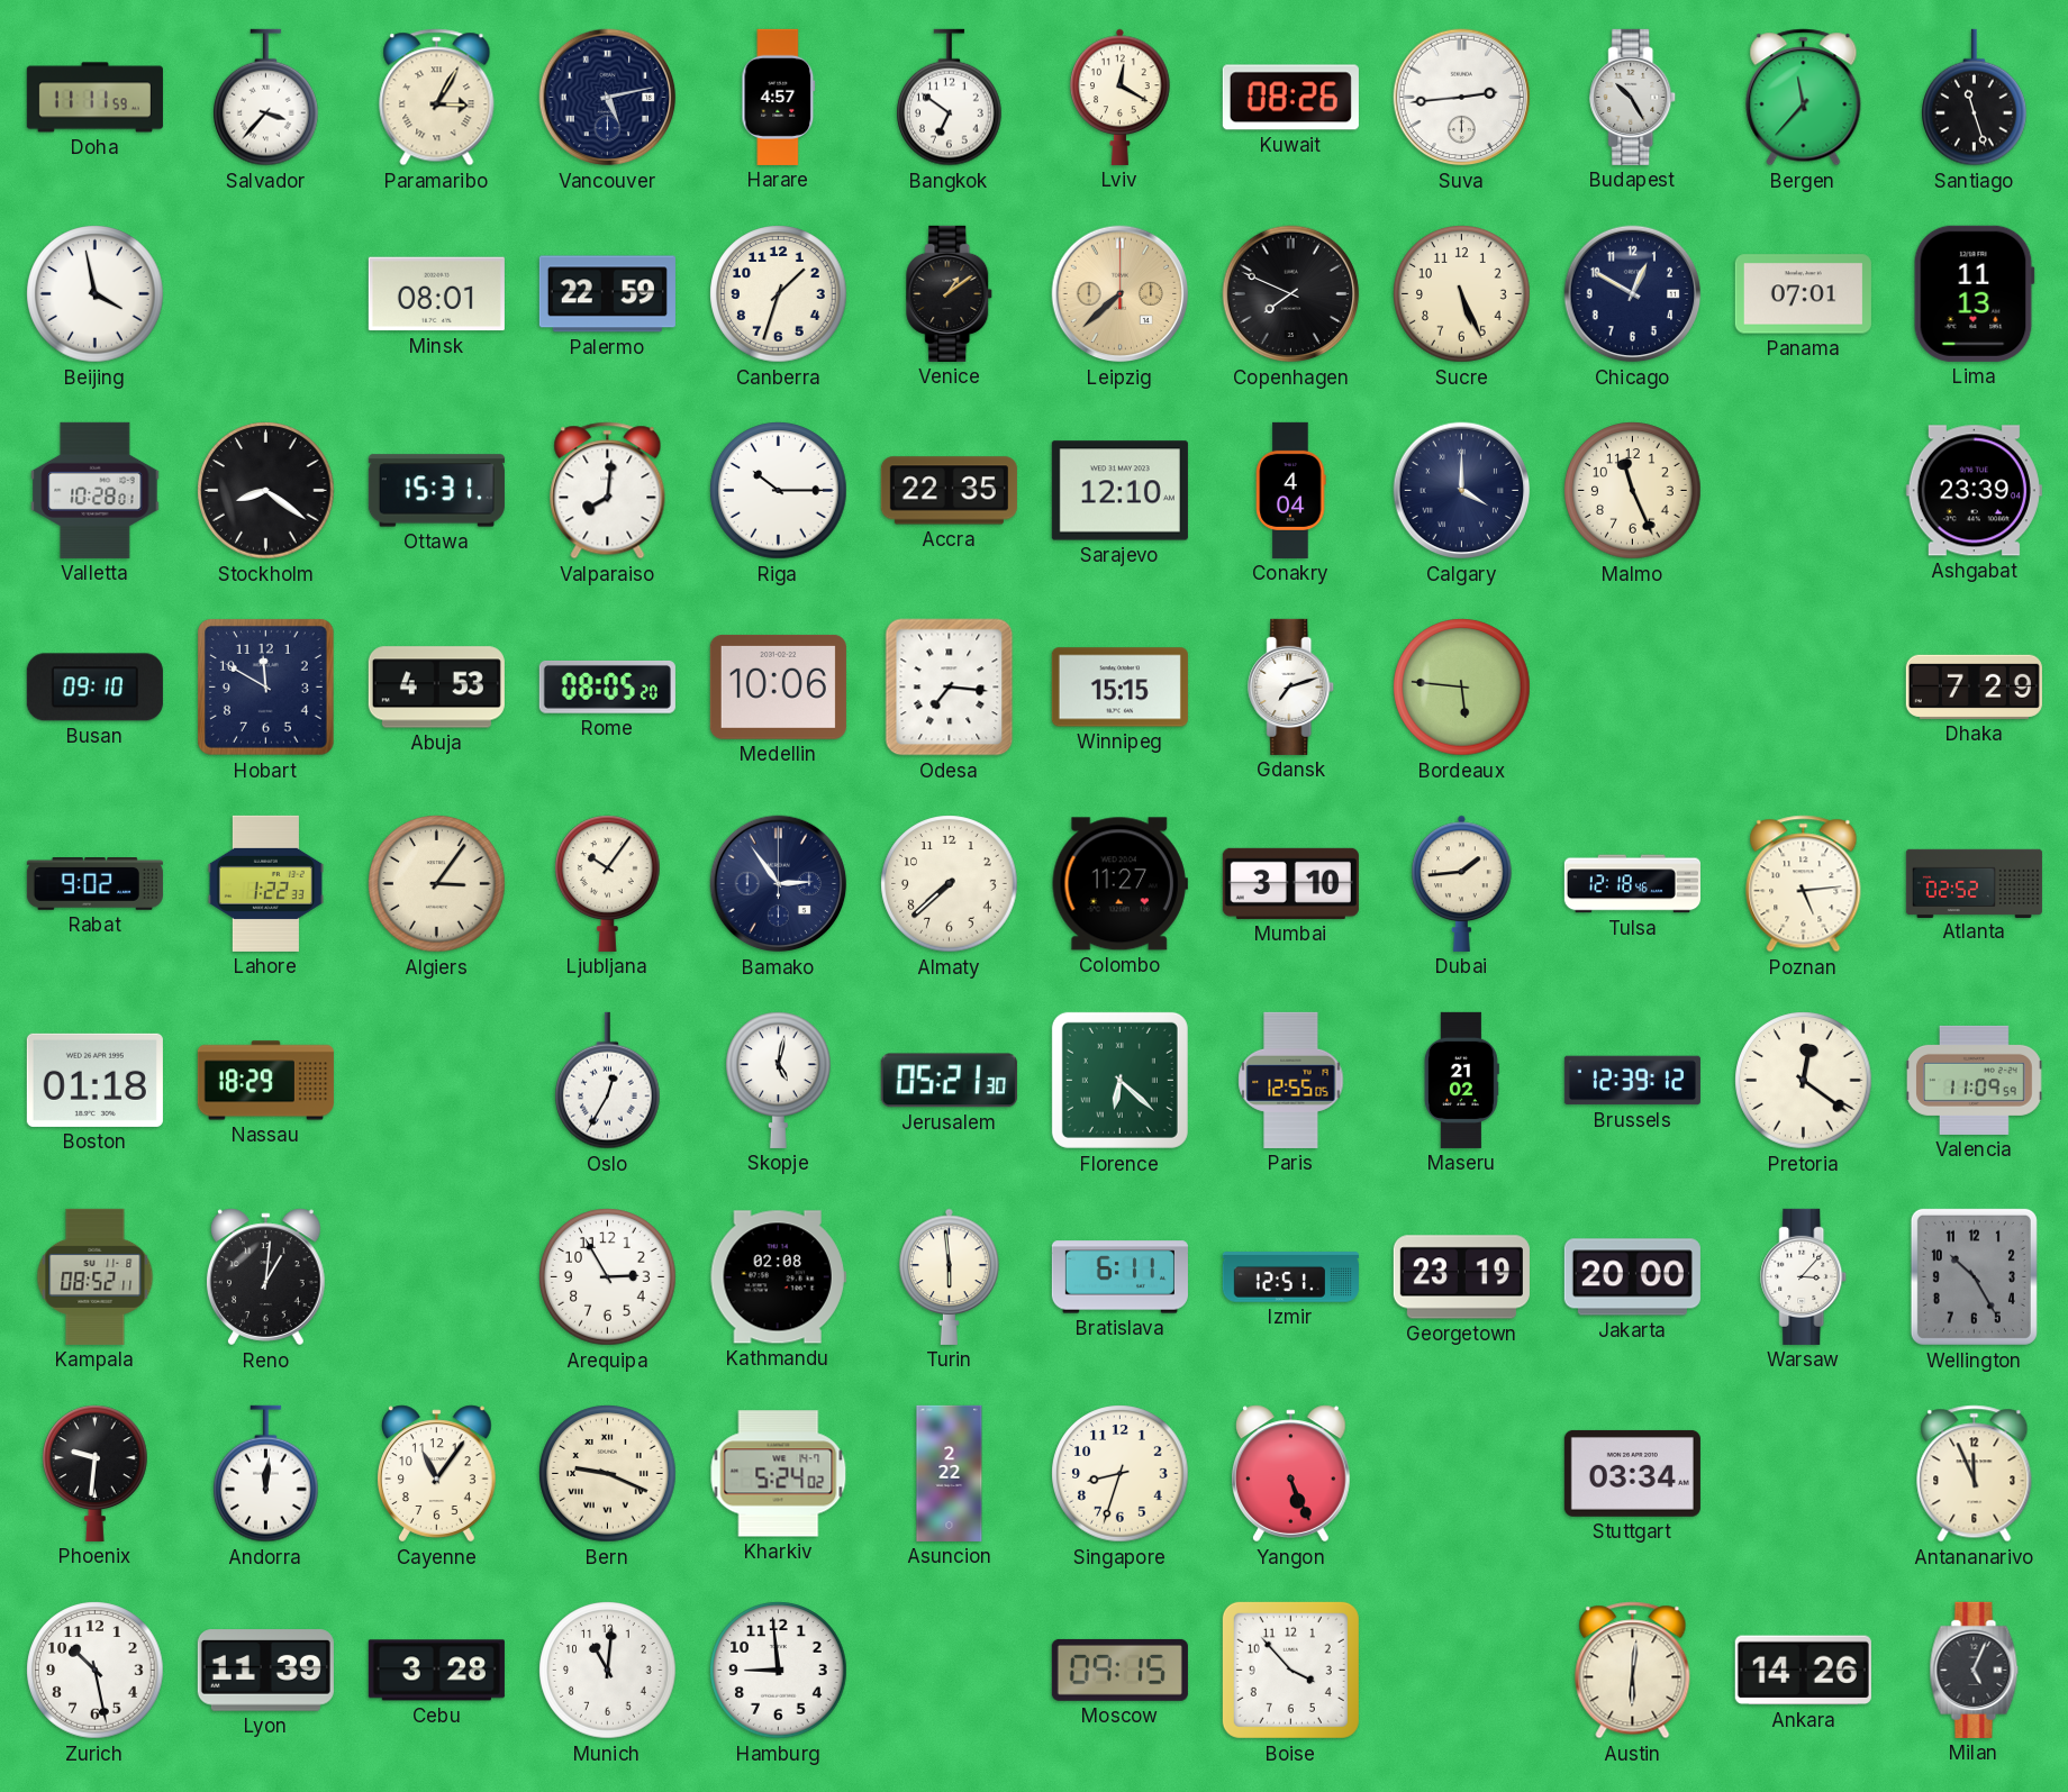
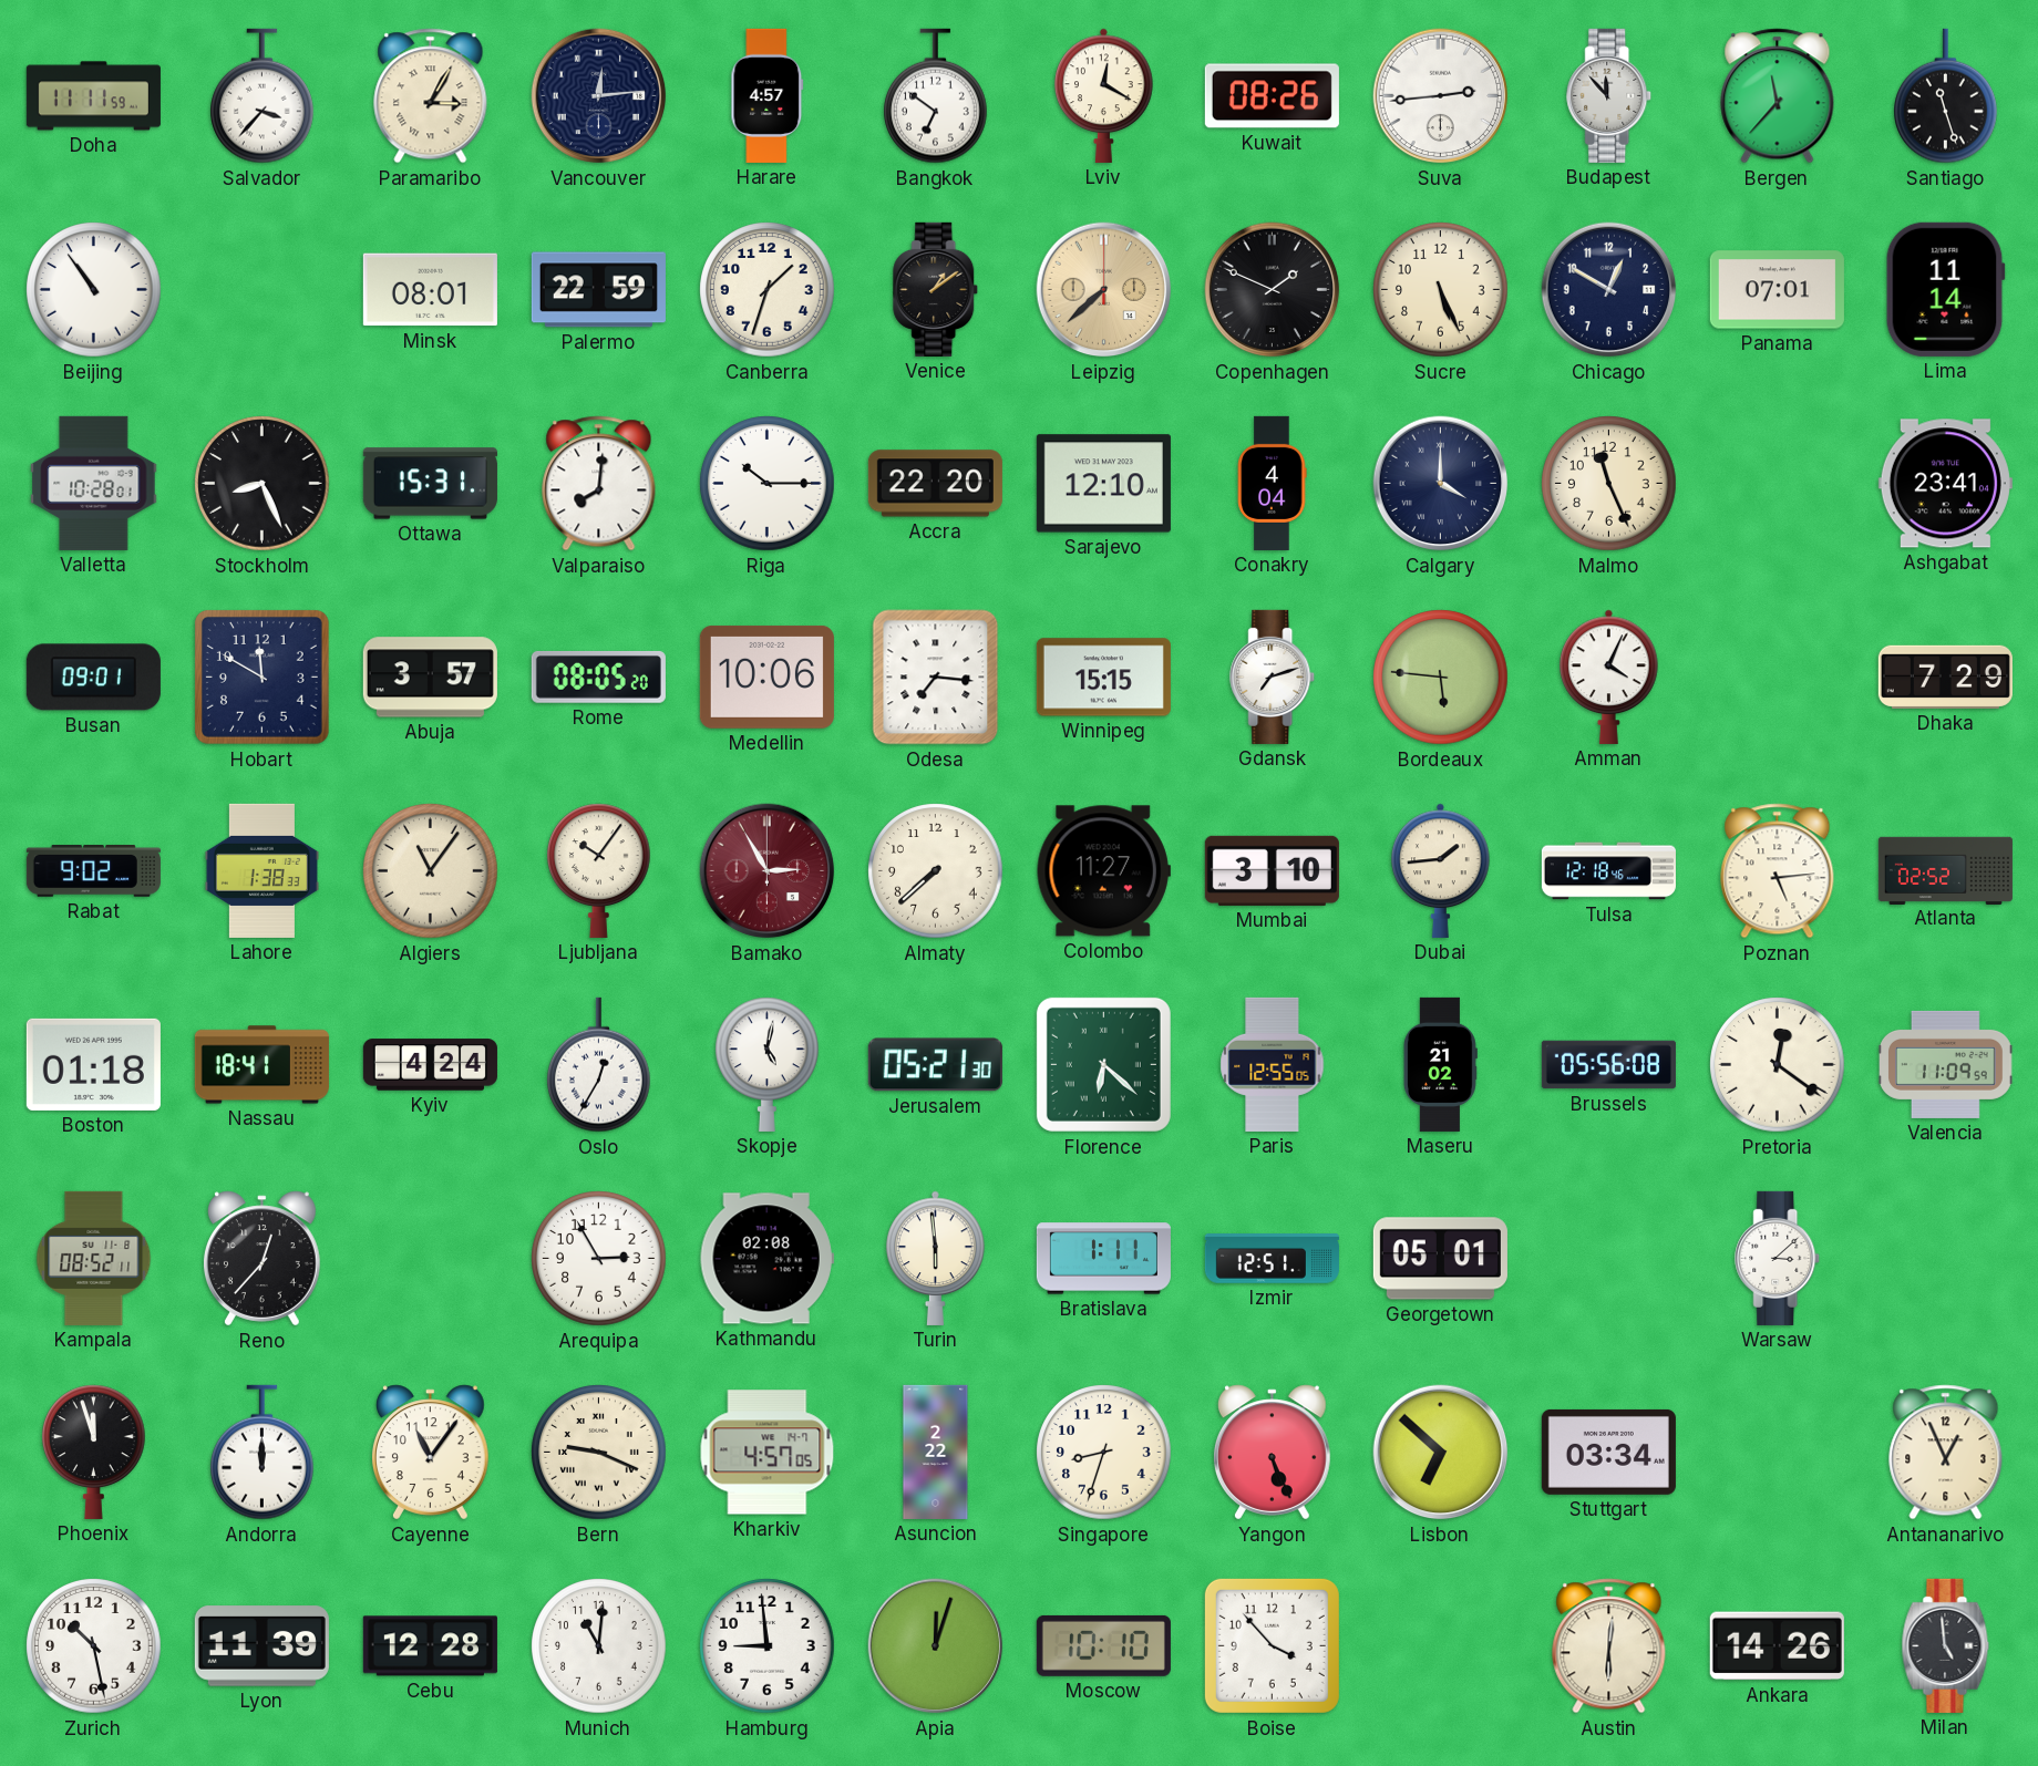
Vancouver: 5:13 -> 12:14
Budapest: 10:25 -> 11:53
Beijing: 3:58 -> 10:54
Copenhagen: 7:49 -> 1:49
Lima: 11:13 -> 11:14
Stockholm: 8:21 -> 8:26
Accra: 22:35 -> 22:20
Ashgabat: 23:39 -> 23:41
Busan: 09:10 -> 09:01
Abuja: 4:53 -> 3:57
Amman: none -> 4:04
Lahore: 1:22 -> 1:38
Algiers: 3:06 -> 11:06
Bamako: 2:54 -> 2:55
Bamako dial: navy -> burgundy
Nassau: 18:29 -> 18:41
Kyiv: none -> 4:24
Brussels: 12:39 -> 05:56
Reno: 1:01 -> 12:37
Bratislava: 6:11 -> 1:11
Georgetown: 23:19 -> 05:01
Jakarta: 20:00 -> none
Warsaw: 3:07 -> 3:08
Wellington: 10:25 -> none
Phoenix: 9:31 -> 11:57
Andorra: 12:01 -> 12:00
Kharkiv: 5:24 -> 4:57
Lisbon: none -> 6:52
Antananarivo: 11:56 -> 12:56
Cebu: 3:28 -> 12:28
Apia: none -> 12:03
Moscow: 09:15 -> 10:10
Milan: 5:04 -> 4:59
